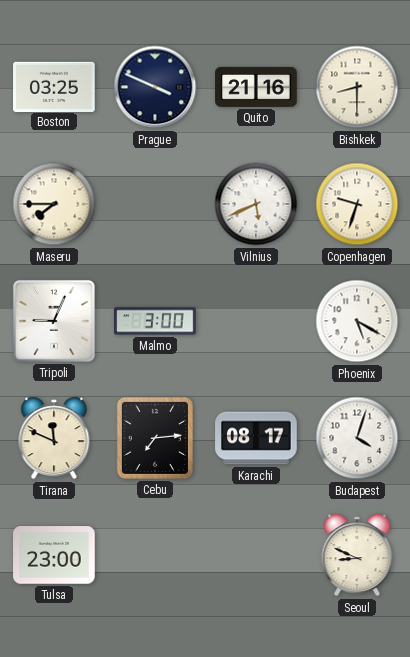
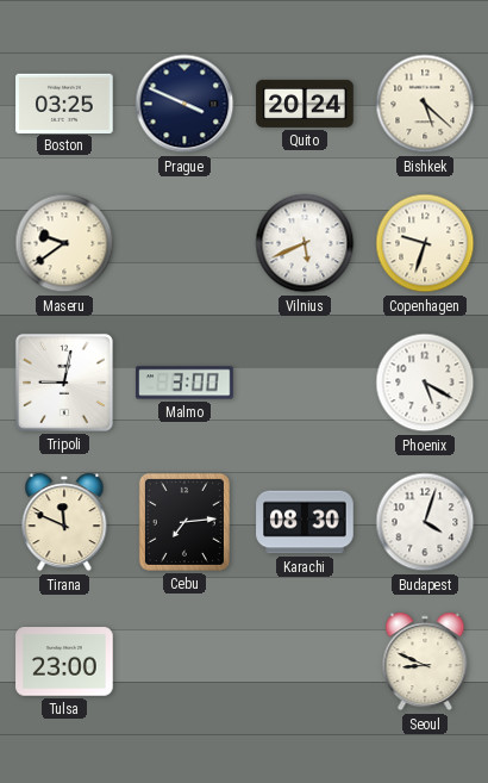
Quito: 21:16 -> 20:24
Bishkek: 8:30 -> 5:22
Maseru: 7:45 -> 9:39
Tripoli: 9:04 -> 9:02
Karachi: 08:17 -> 08:30
